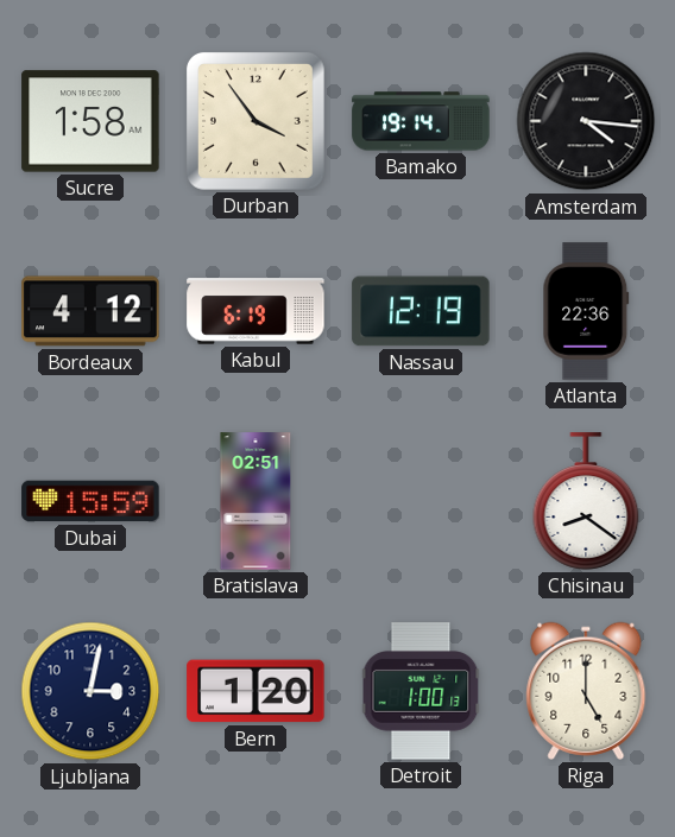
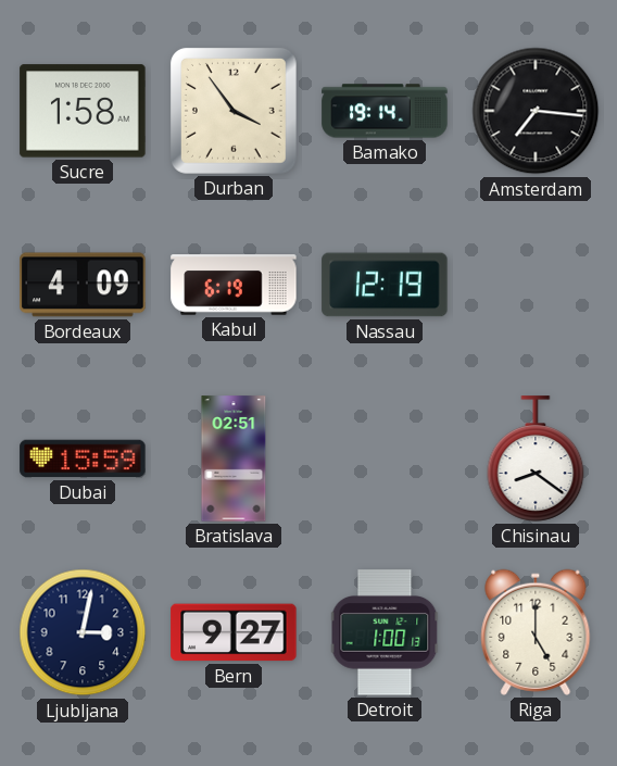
Amsterdam: 4:16 -> 7:16
Bordeaux: 4:12 -> 4:09
Atlanta: 22:36 -> none
Bern: 1:20 -> 9:27
